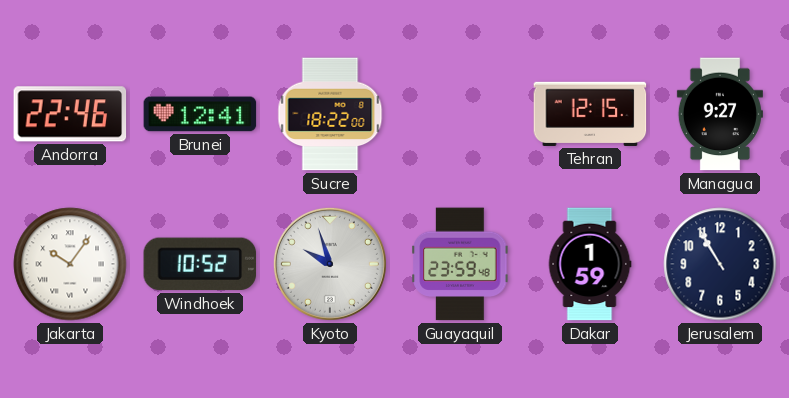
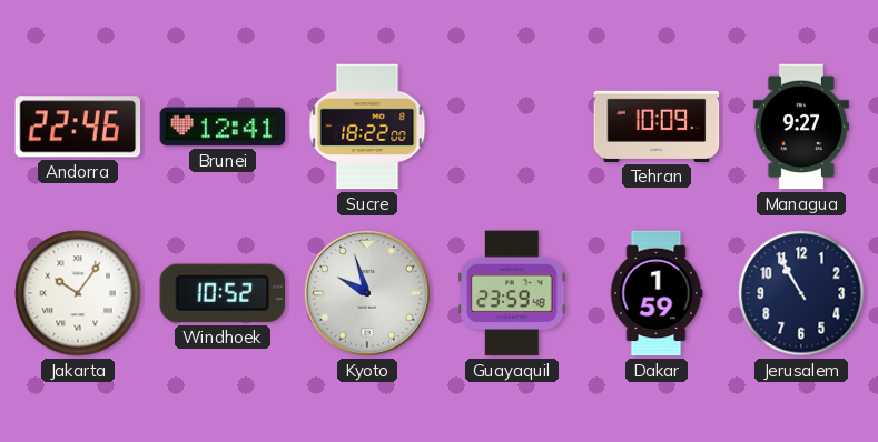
Tehran: 12:15 -> 10:09
